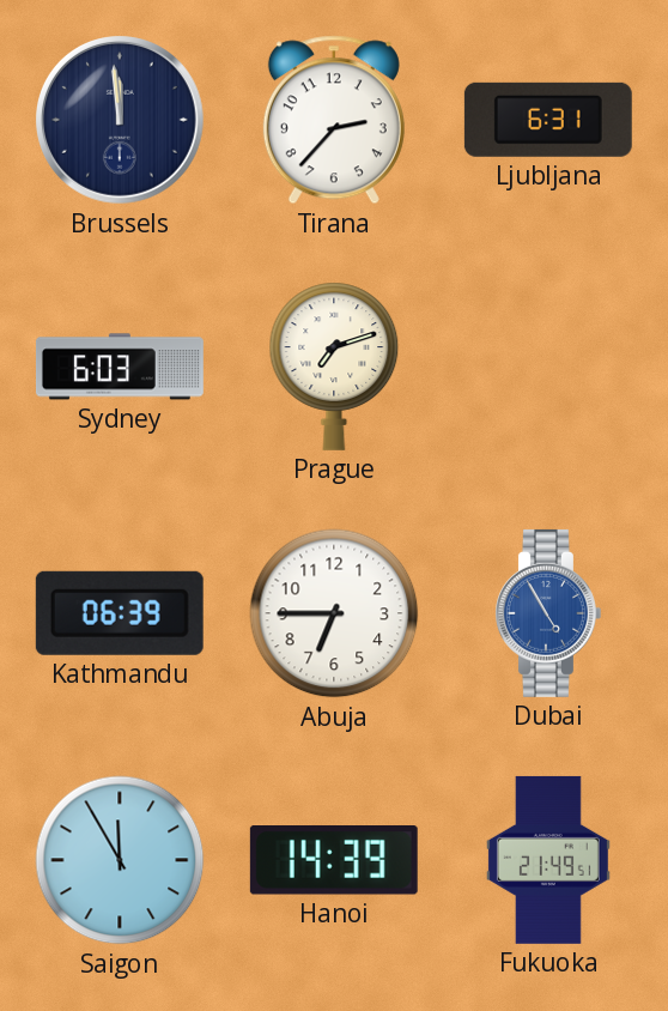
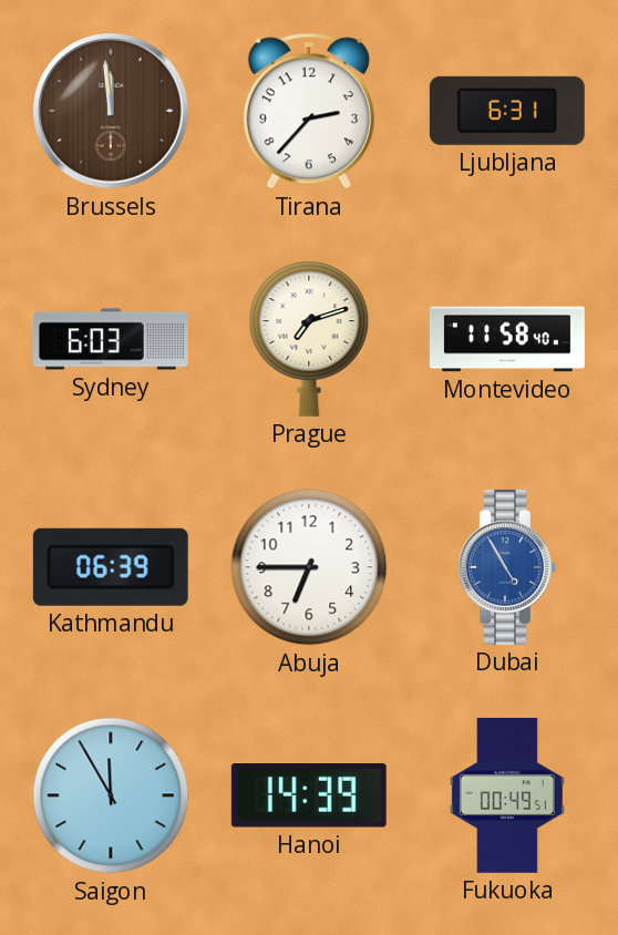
Brussels dial: navy -> brown
Montevideo: none -> 11:58
Fukuoka: 21:49 -> 00:49
